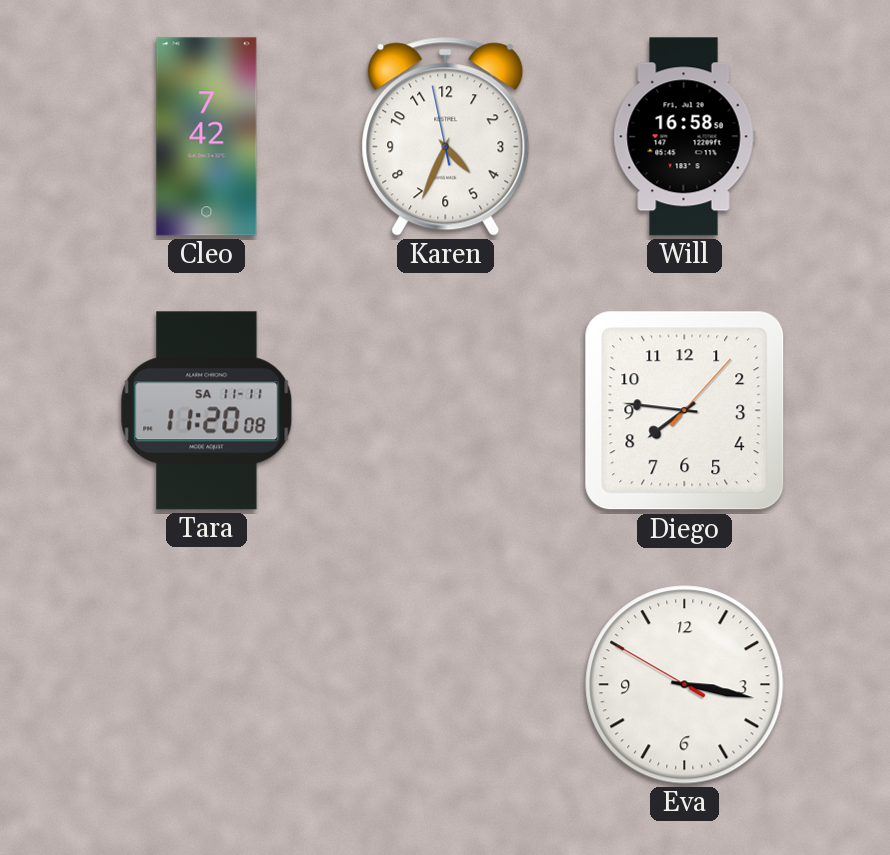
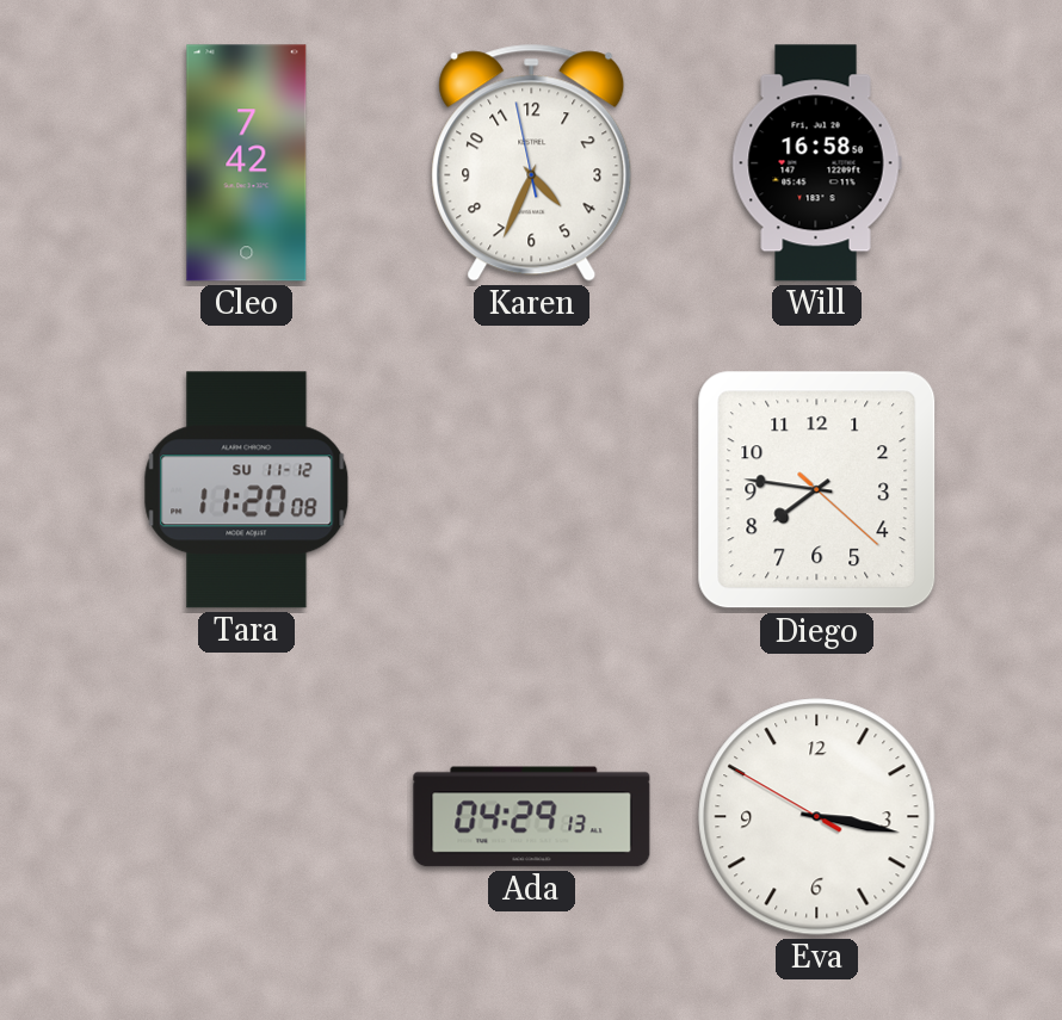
Tara date: SA 11-11 -> SU 11-12
Diego: 7:46:07 -> 7:46:22
Ada: none -> 04:29
